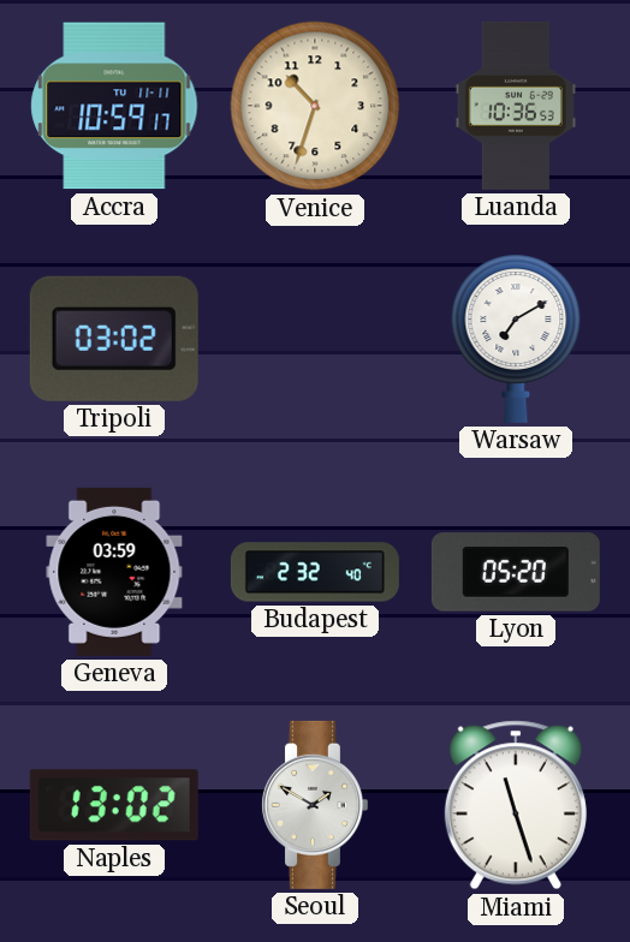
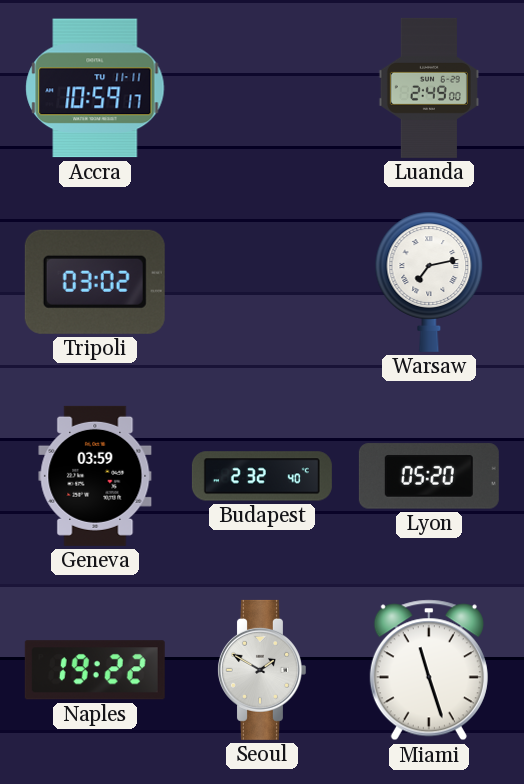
Venice: 10:33 -> none
Luanda: 10:36 -> 2:49
Warsaw: 7:10 -> 7:13
Naples: 13:02 -> 19:22
